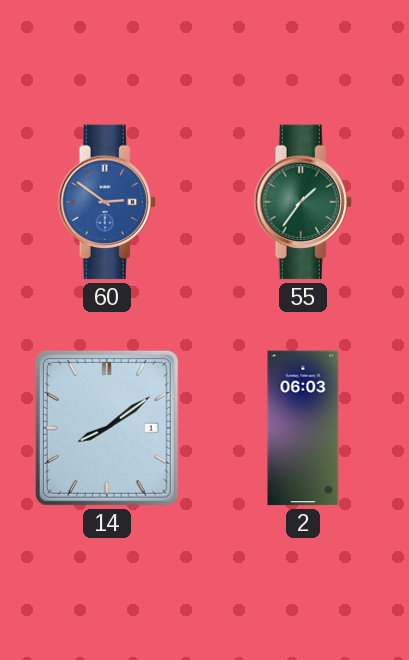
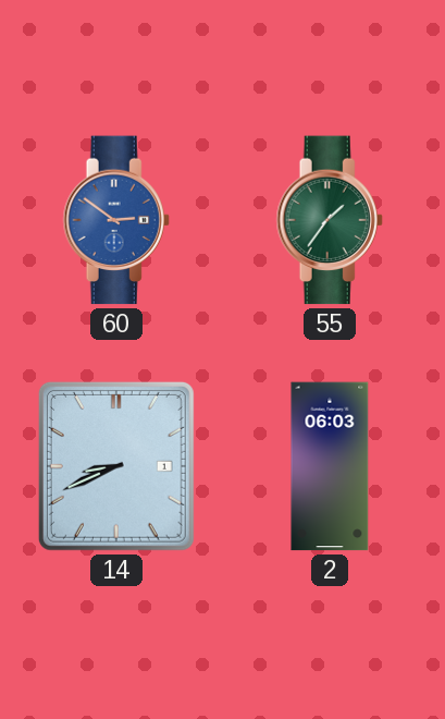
14: 8:09 -> 8:41
